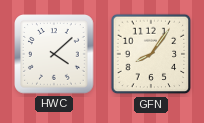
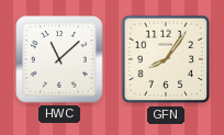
HWC: 4:08 -> 11:08
